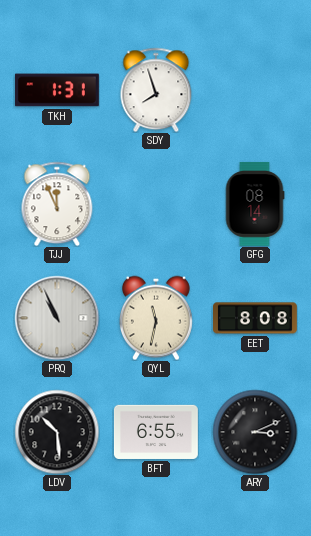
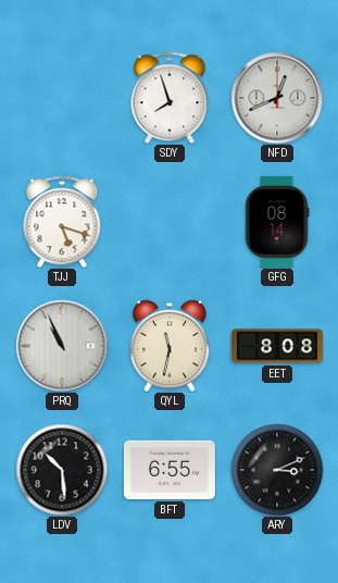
TKH: 1:31 -> none
NFD: none -> 12:41
TJJ: 11:56 -> 5:18
